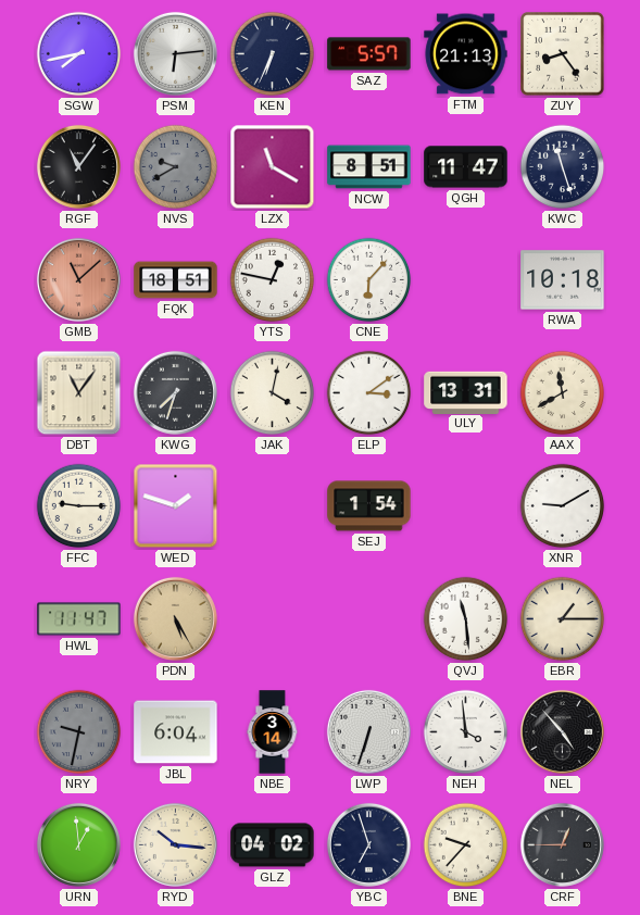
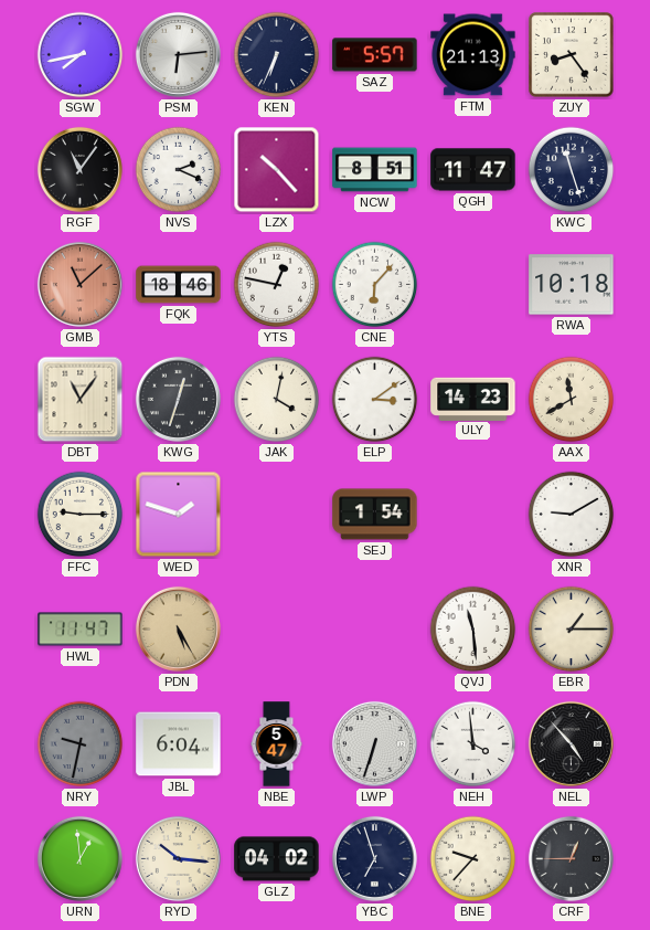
NVS: 9:40 -> 2:19
NVS dial: grey -> white
LZX: 11:20 -> 10:23
FQK: 18:51 -> 18:46
KWG: 7:33 -> 12:33
ULY: 13:31 -> 14:23
NBE: 3:14 -> 5:47
